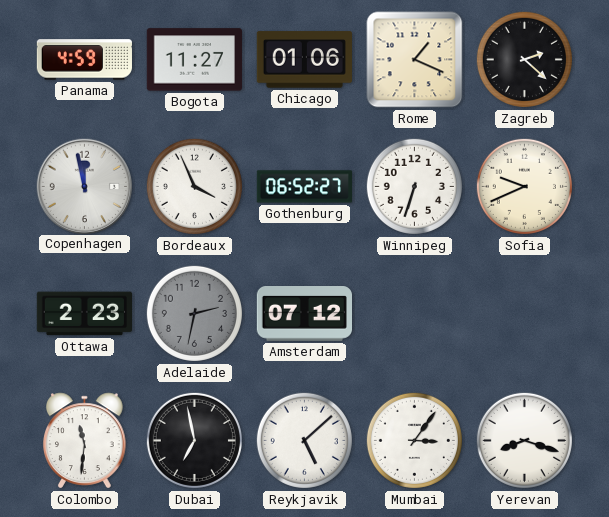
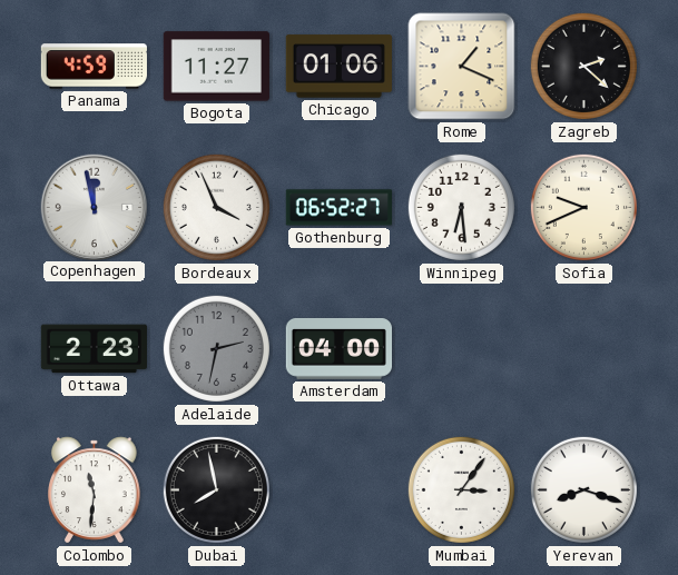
Winnipeg: 6:33 -> 6:29
Amsterdam: 07:12 -> 04:00
Dubai: 6:58 -> 7:58
Reykjavik: 5:08 -> none
